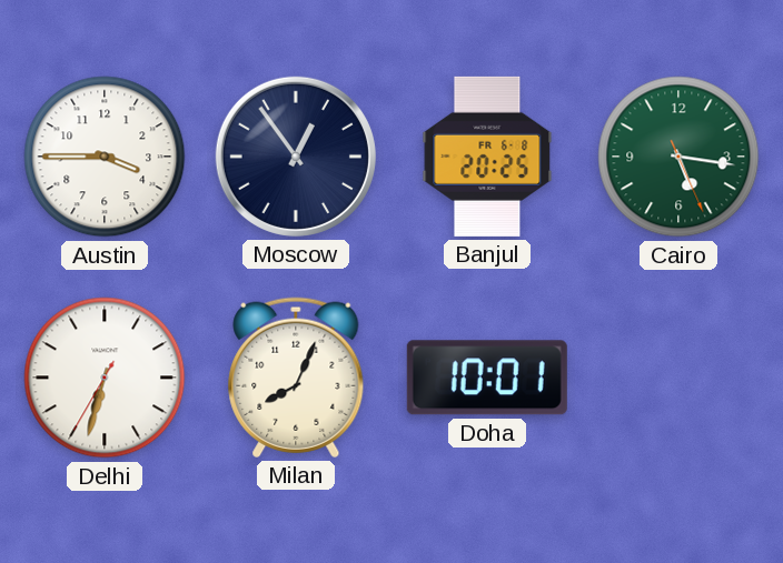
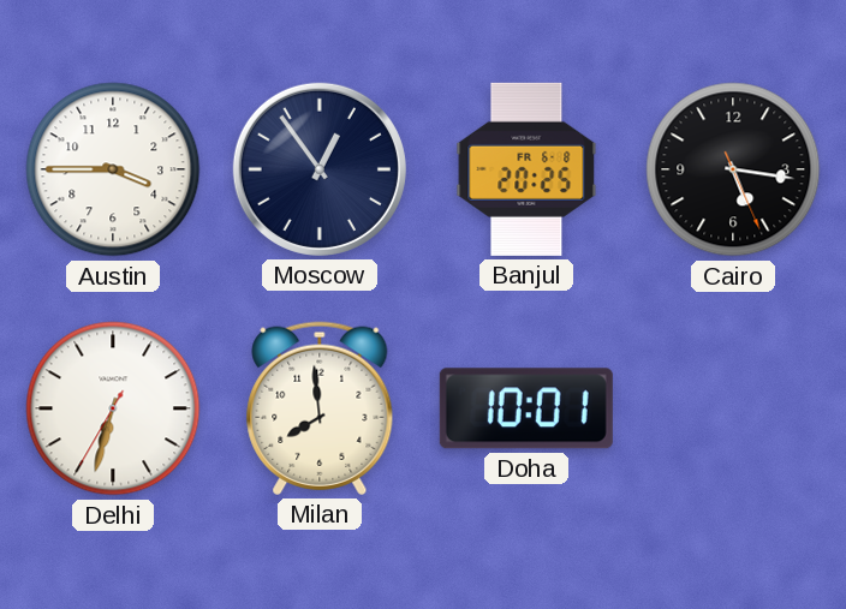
Cairo dial: green -> black
Milan: 8:04 -> 7:59
